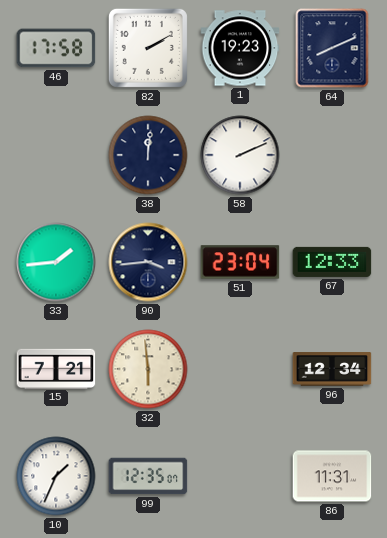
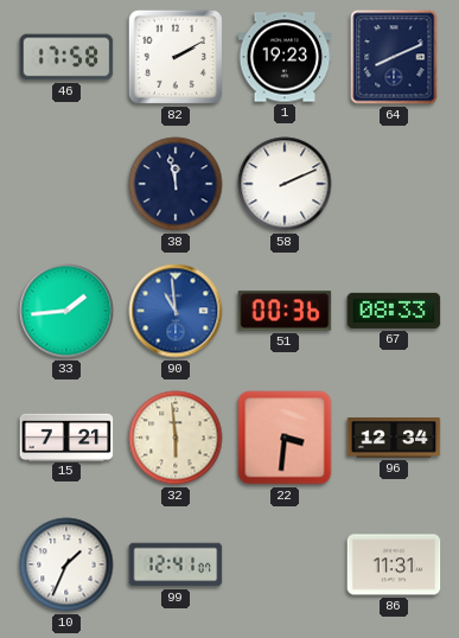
38: 12:01 -> 11:58
90: 3:44 -> 10:59
90 dial: navy -> blue
51: 23:04 -> 00:36
67: 12:33 -> 08:33
22: none -> 3:31
99: 12:35 -> 12:41
